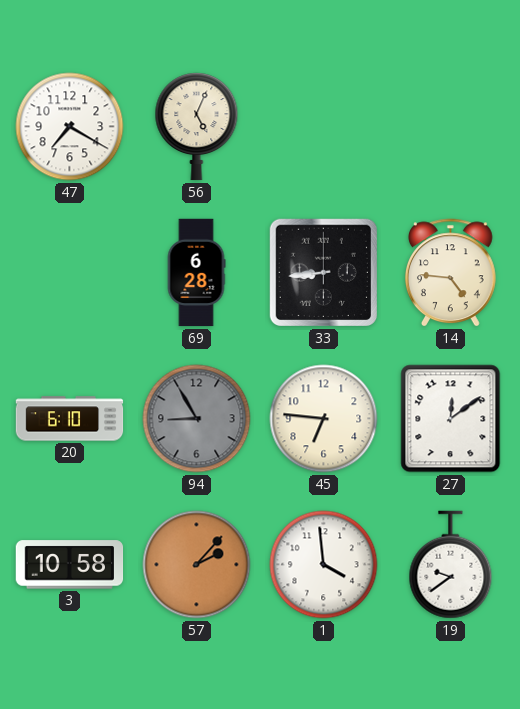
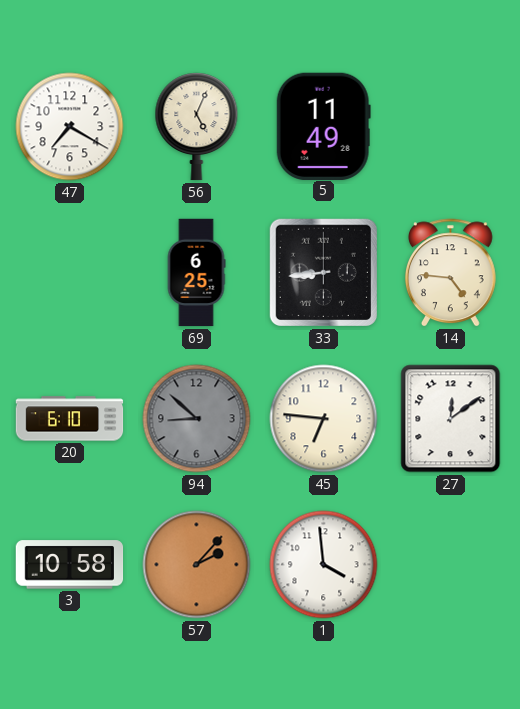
5: none -> 11:49
69: 6:28 -> 6:25
94: 8:55 -> 8:52
19: 9:39 -> none
